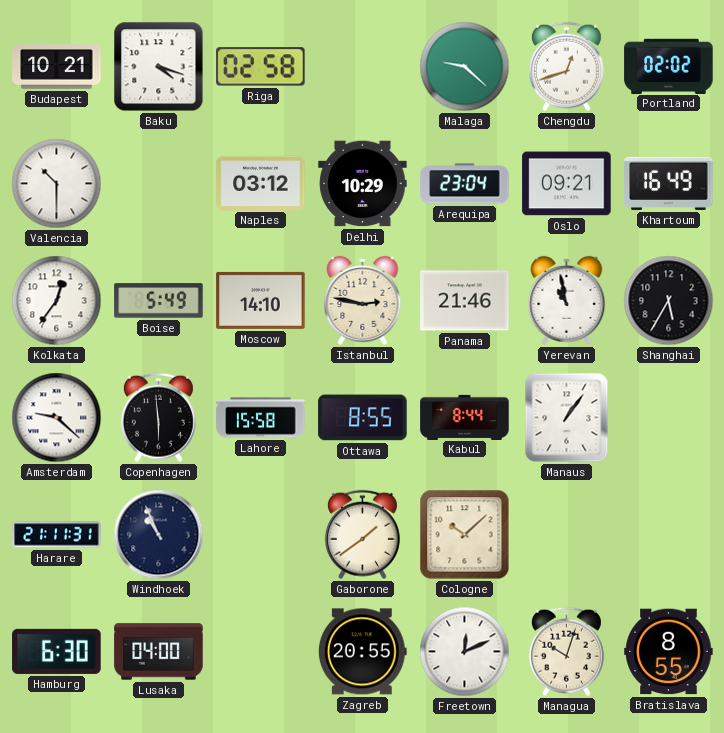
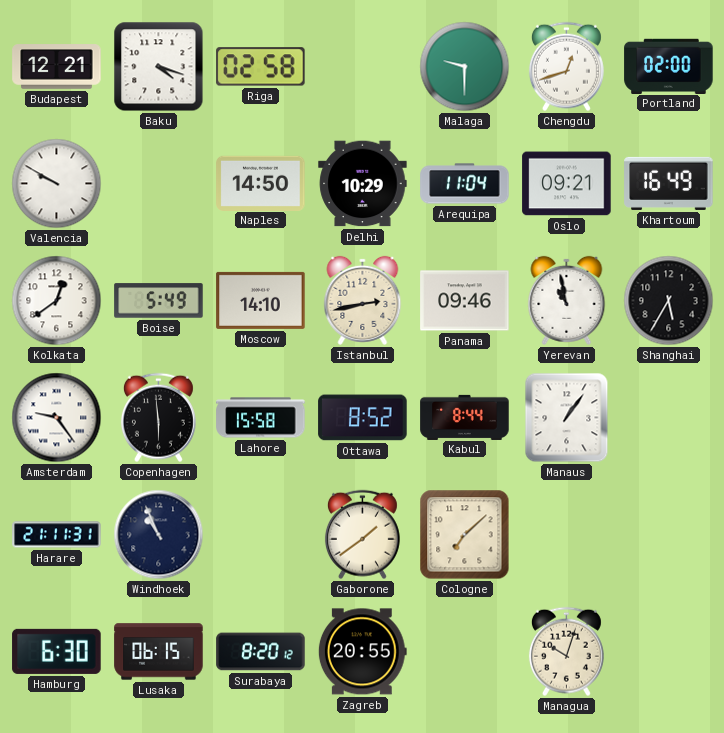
Budapest: 10:21 -> 12:21
Malaga: 9:22 -> 9:30
Portland: 02:02 -> 02:00
Valencia: 10:30 -> 9:50
Naples: 03:12 -> 14:50
Arequipa: 23:04 -> 11:04
Kolkata: 12:36 -> 12:39
Istanbul: 2:47 -> 2:43
Panama: 21:46 -> 09:46
Amsterdam: 9:22 -> 9:24
Ottawa: 8:55 -> 8:52
Cologne: 10:08 -> 7:08
Lusaka: 04:00 -> 06:15
Surabaya: none -> 8:20
Freetown: 12:11 -> none
Bratislava: 8:55 -> none
